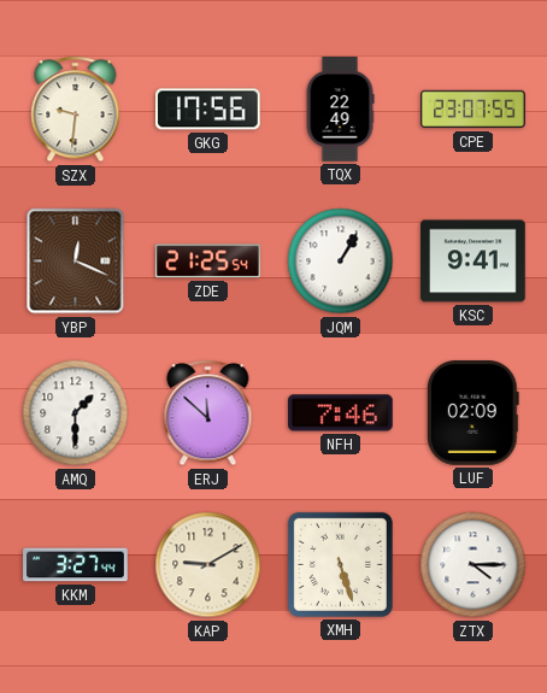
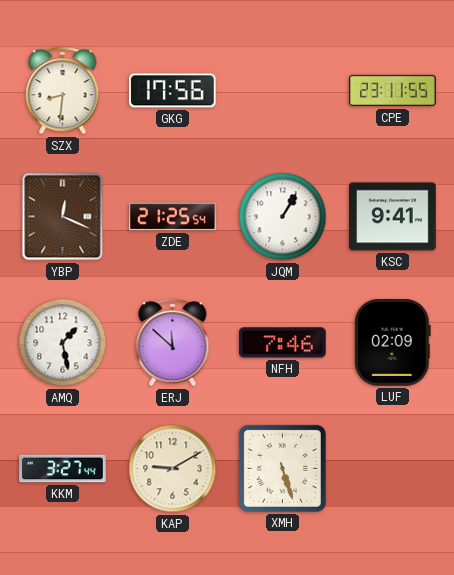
SZX: 9:31 -> 8:31
TQX: 22:49 -> none
CPE: 23:07 -> 23:11
AMQ: 1:30 -> 1:28
ZTX: 4:15 -> none
